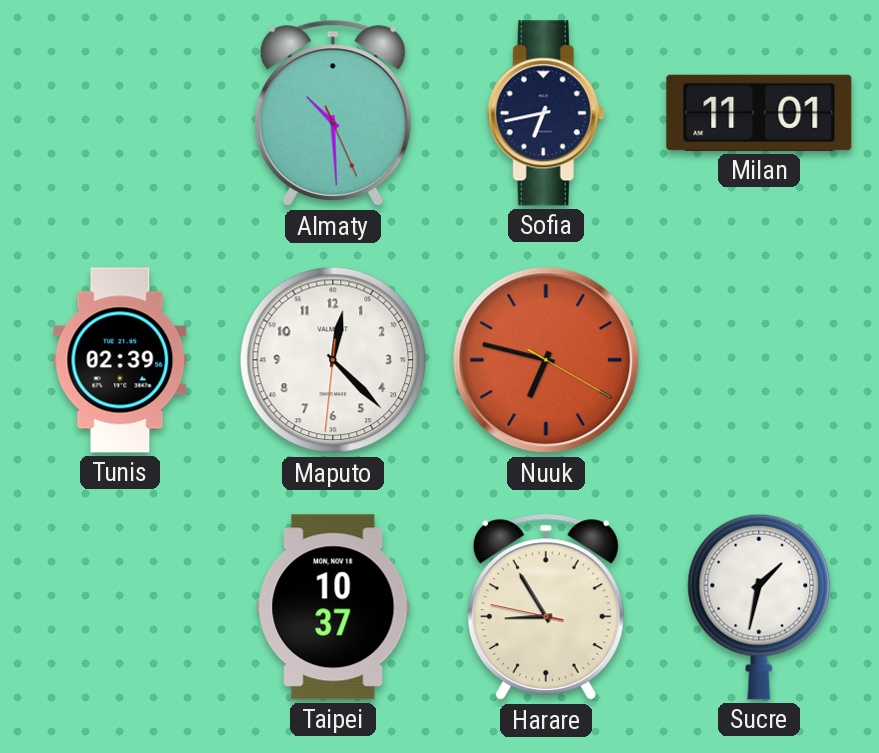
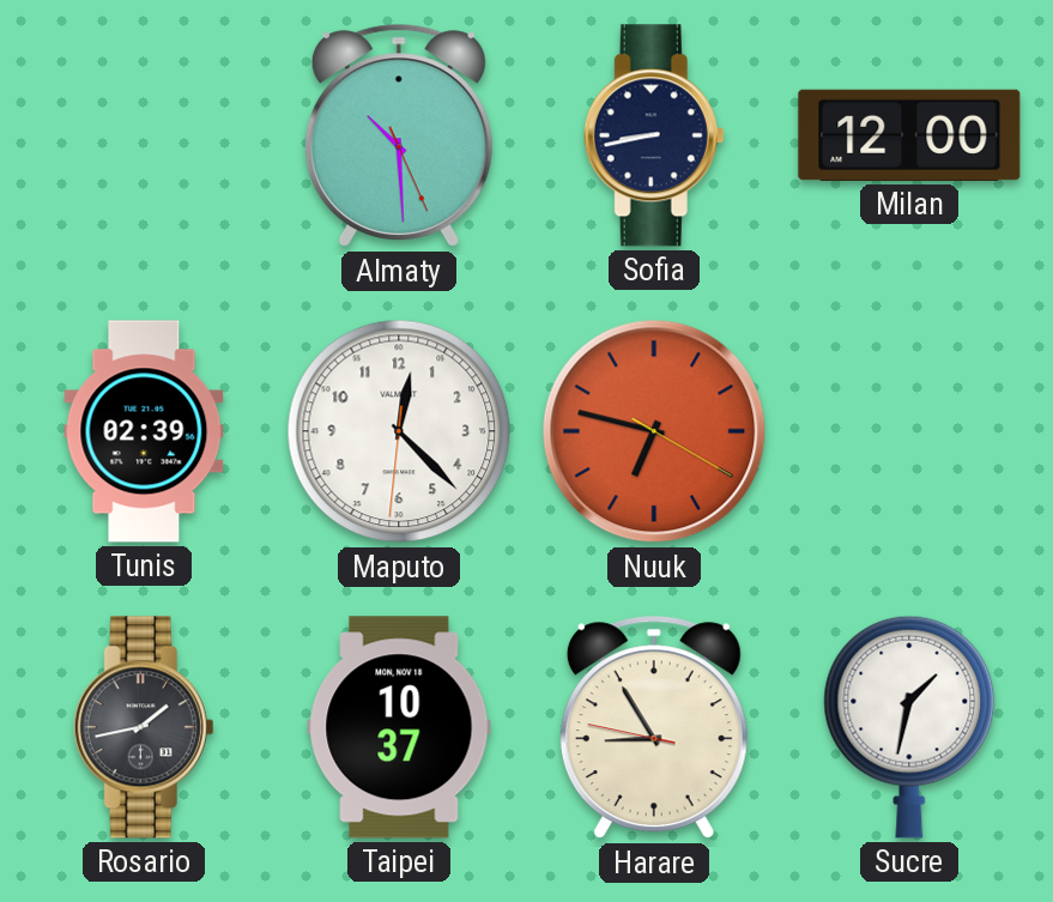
Sofia: 6:43 -> 8:43
Milan: 11:01 -> 12:00
Rosario: none -> 1:43
